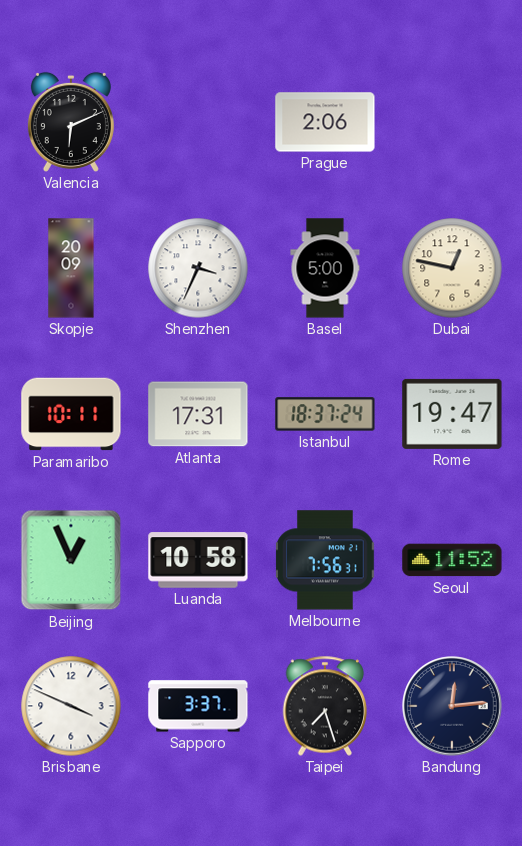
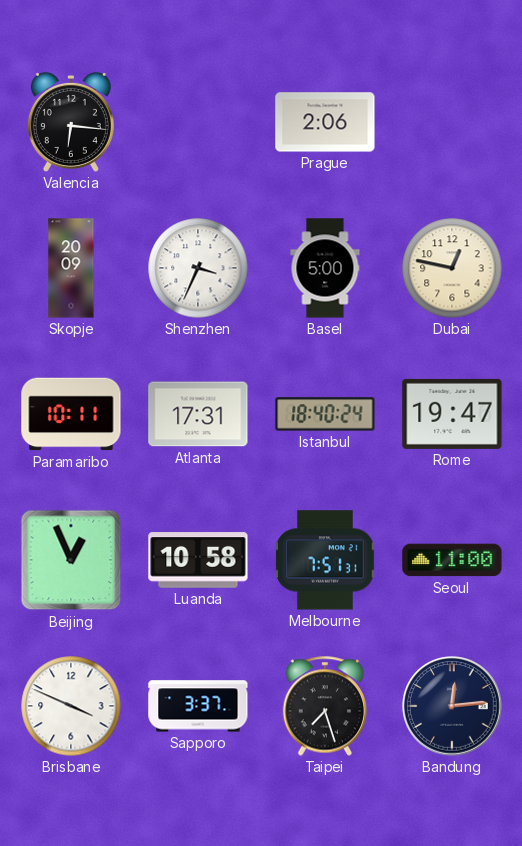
Valencia: 6:11 -> 6:16
Istanbul: 18:37 -> 18:40
Melbourne: 7:56 -> 7:51
Seoul: 11:52 -> 11:00
